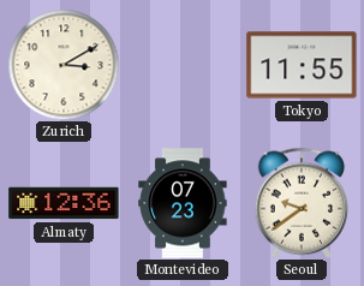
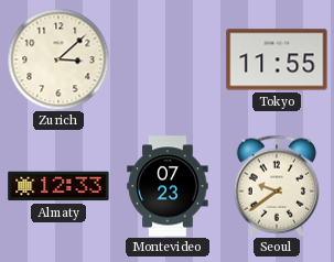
Zurich: 3:10 -> 3:08
Almaty: 12:36 -> 12:33
